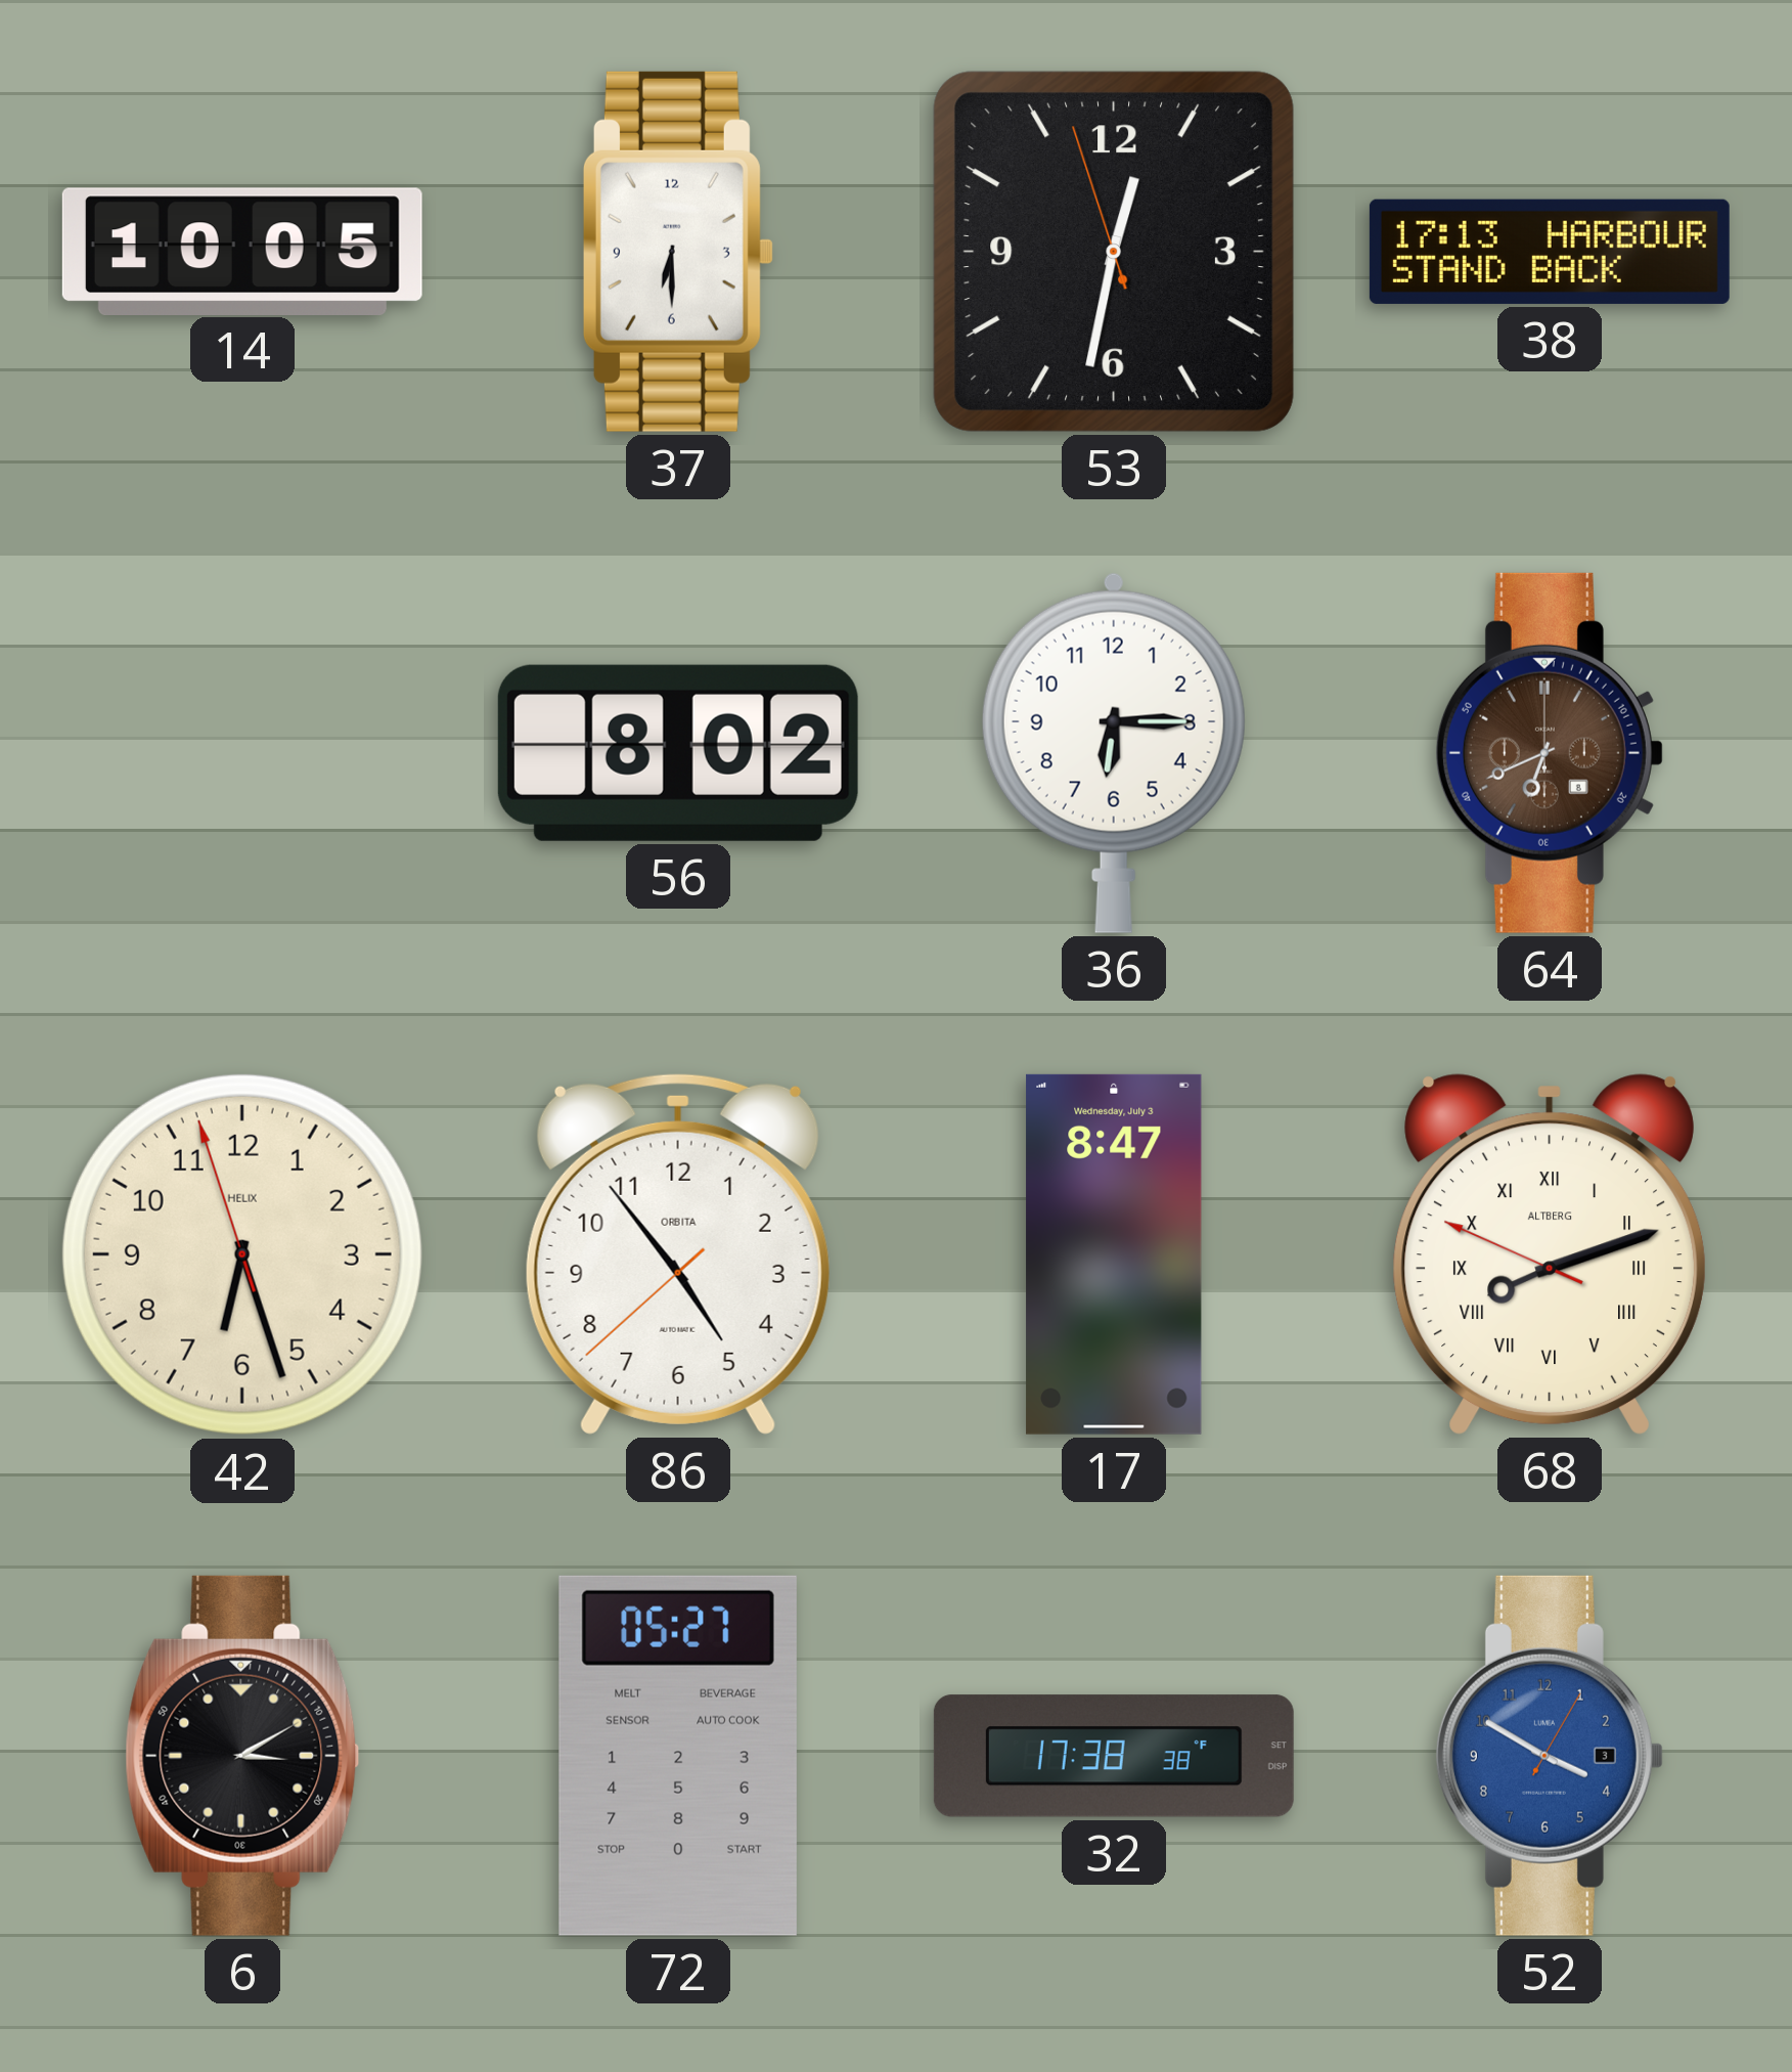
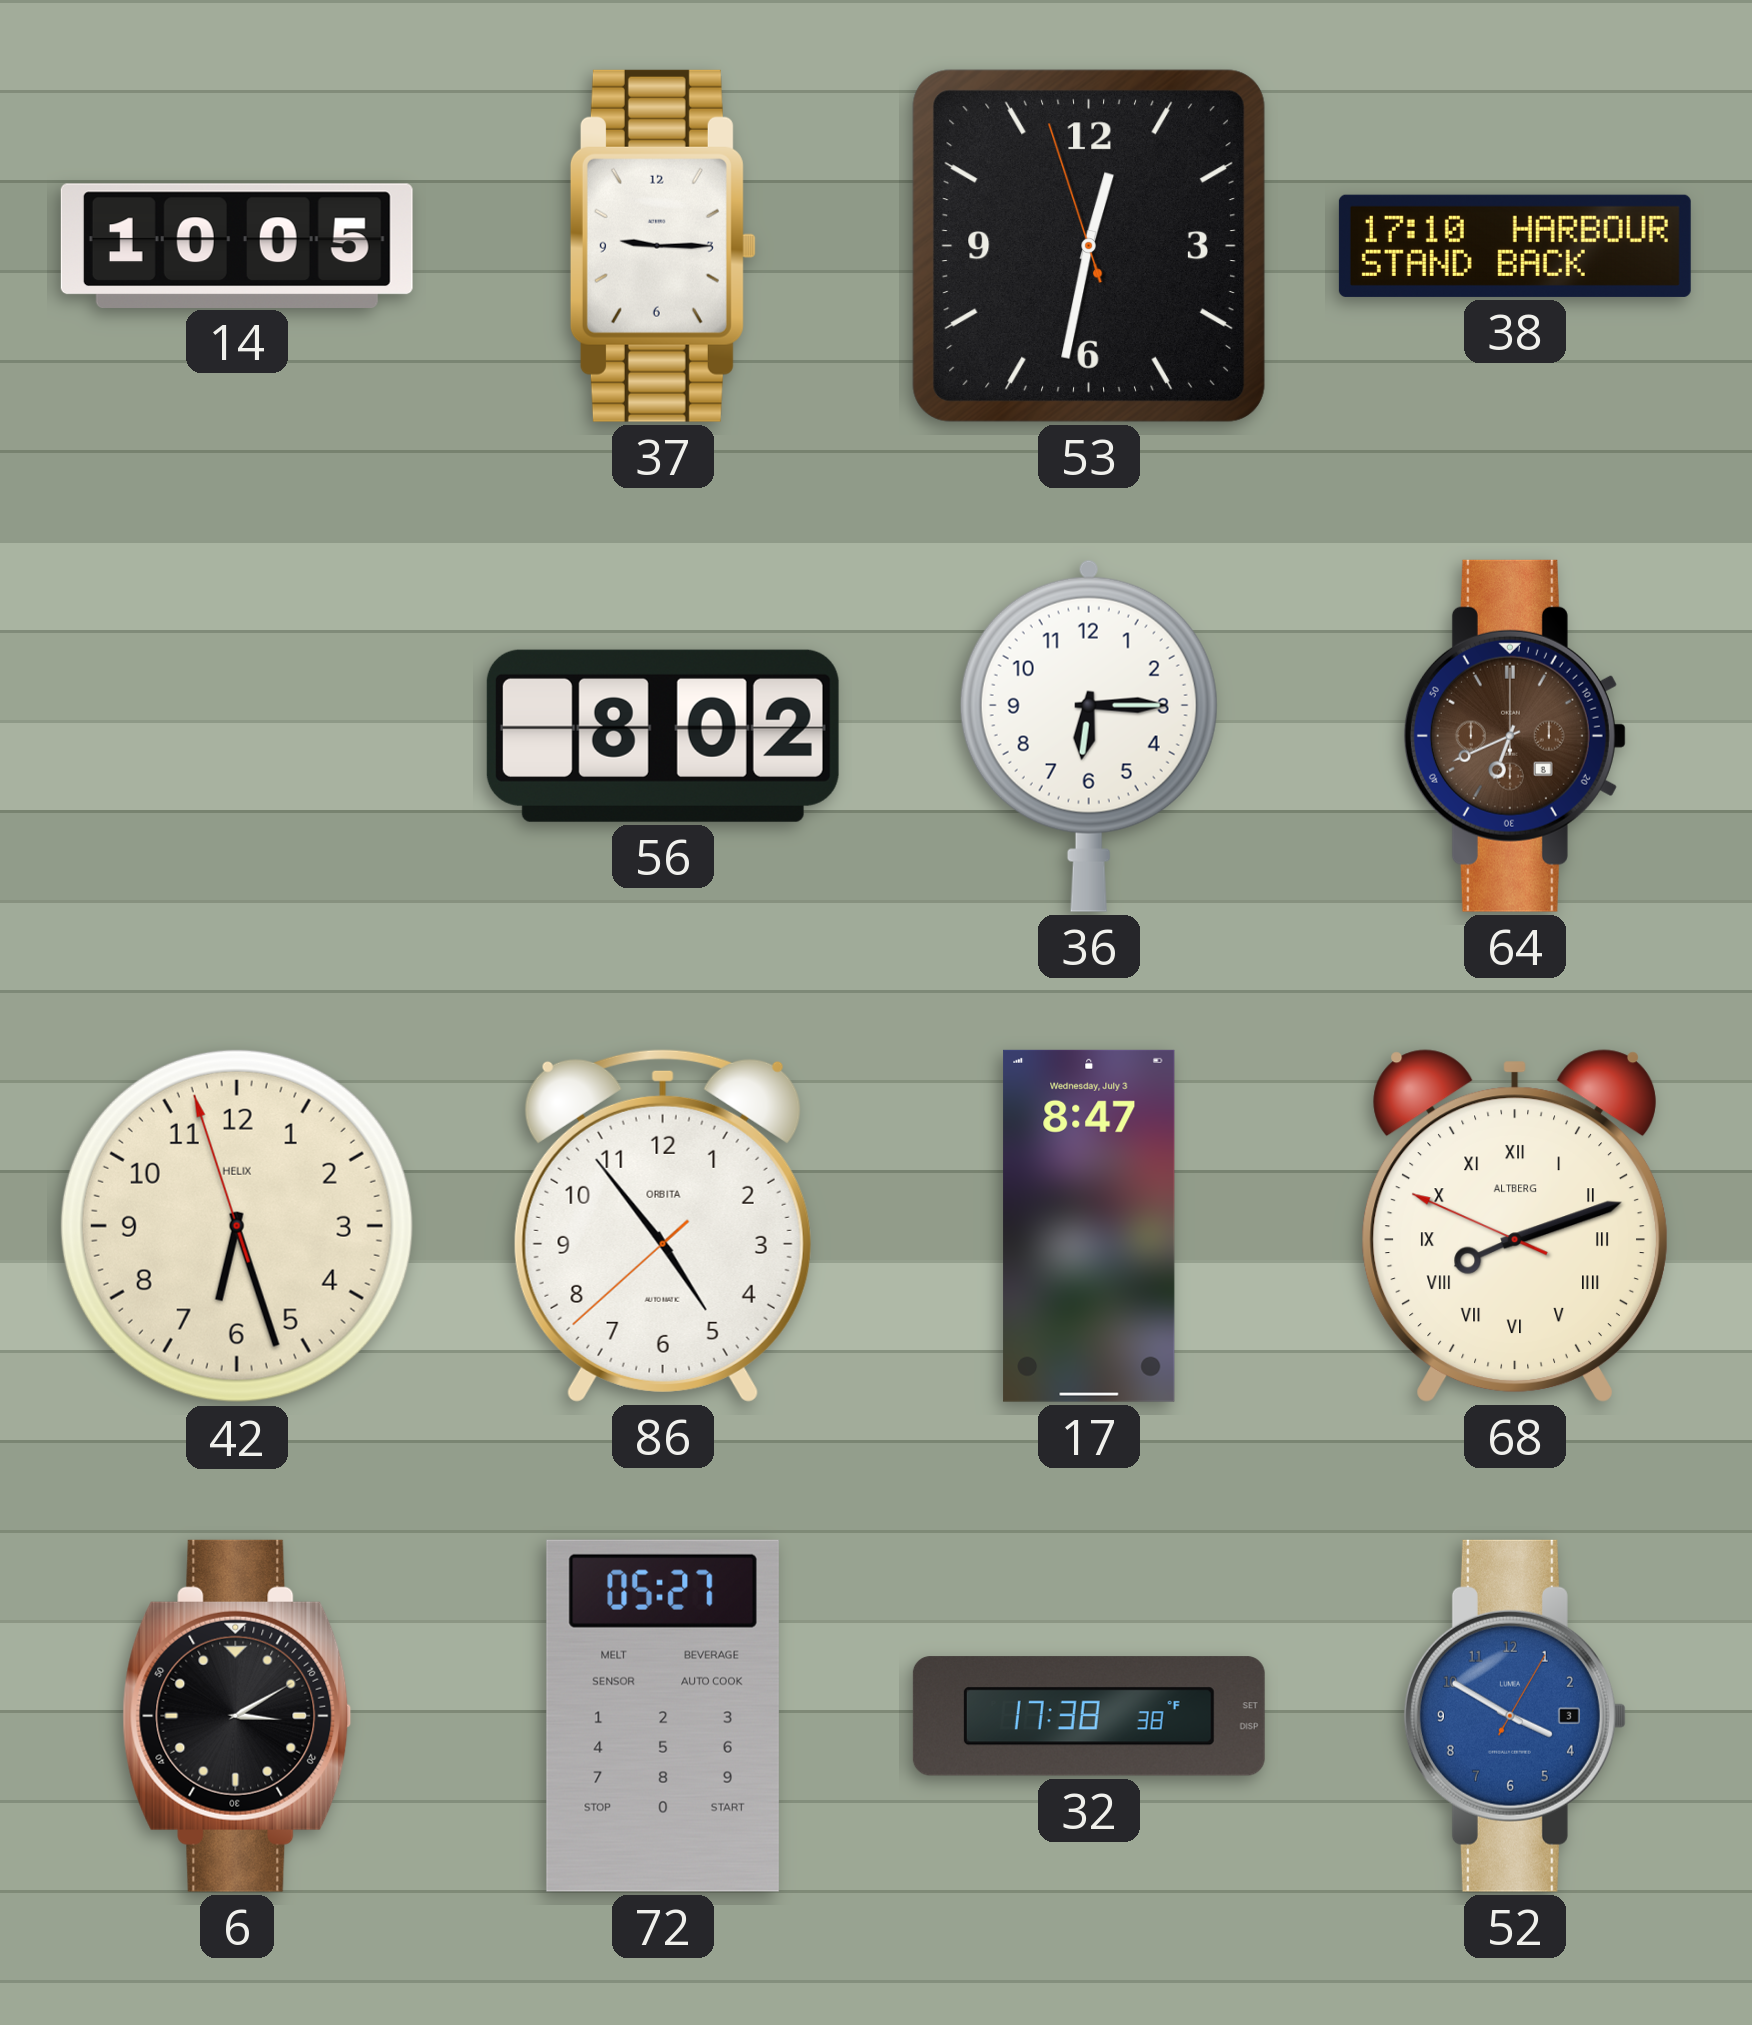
37: 6:30 -> 9:15
38: 17:13 -> 17:10
